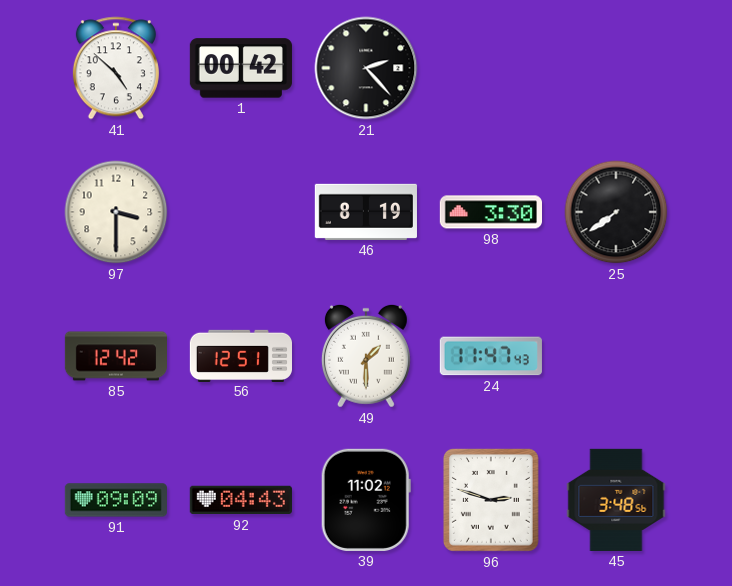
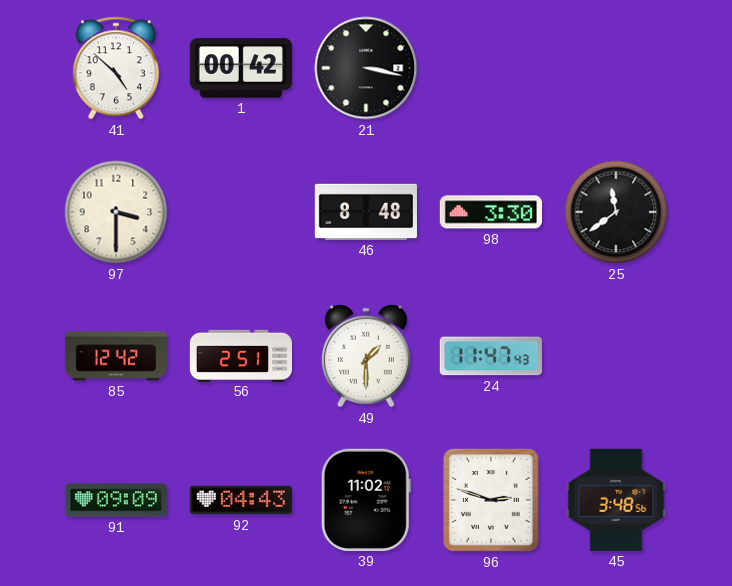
21: 2:23 -> 3:17
46: 8:19 -> 8:48
25: 7:39 -> 11:39
56: 12:51 -> 2:51
